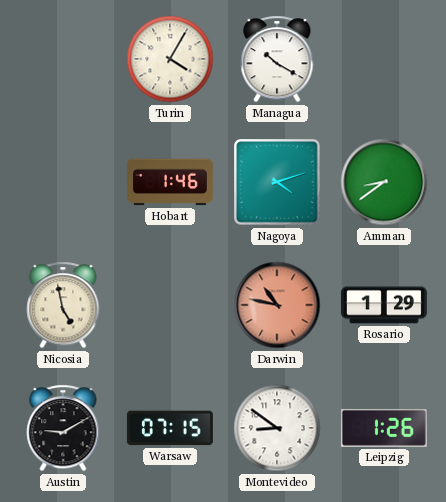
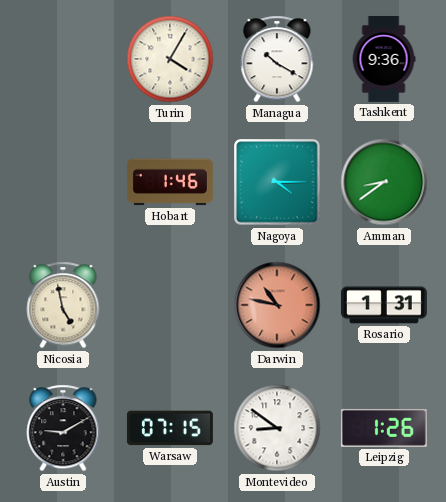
Tashkent: none -> 9:36
Nagoya: 4:12 -> 4:15
Rosario: 1:29 -> 1:31
